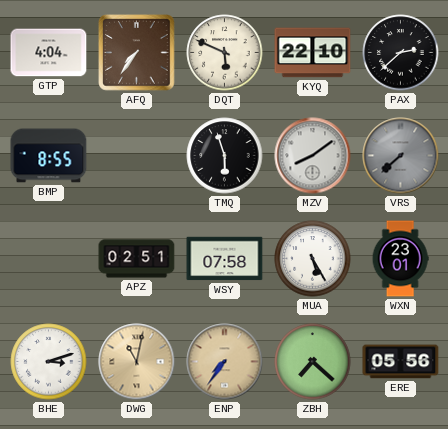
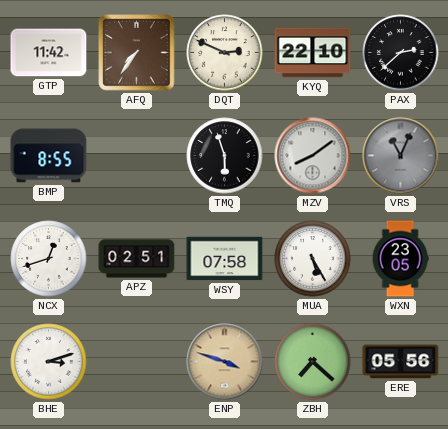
GTP: 4:04 -> 11:42
DQT: 5:49 -> 2:49
VRS: 7:38 -> 11:04
NCX: none -> 12:42
WXN: 23:01 -> 23:05
DWG: 11:02 -> none
ENP: 7:36 -> 3:48
